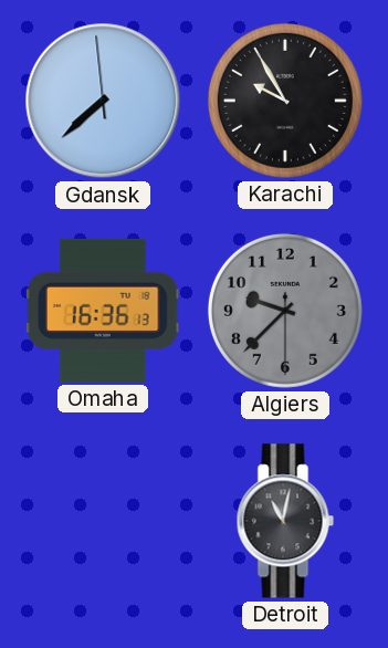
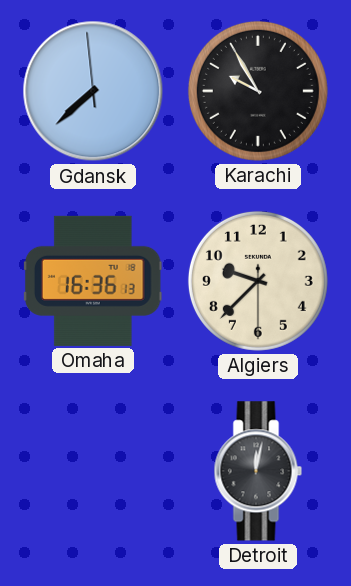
Algiers dial: grey -> cream
Detroit: 11:02 -> 12:02
